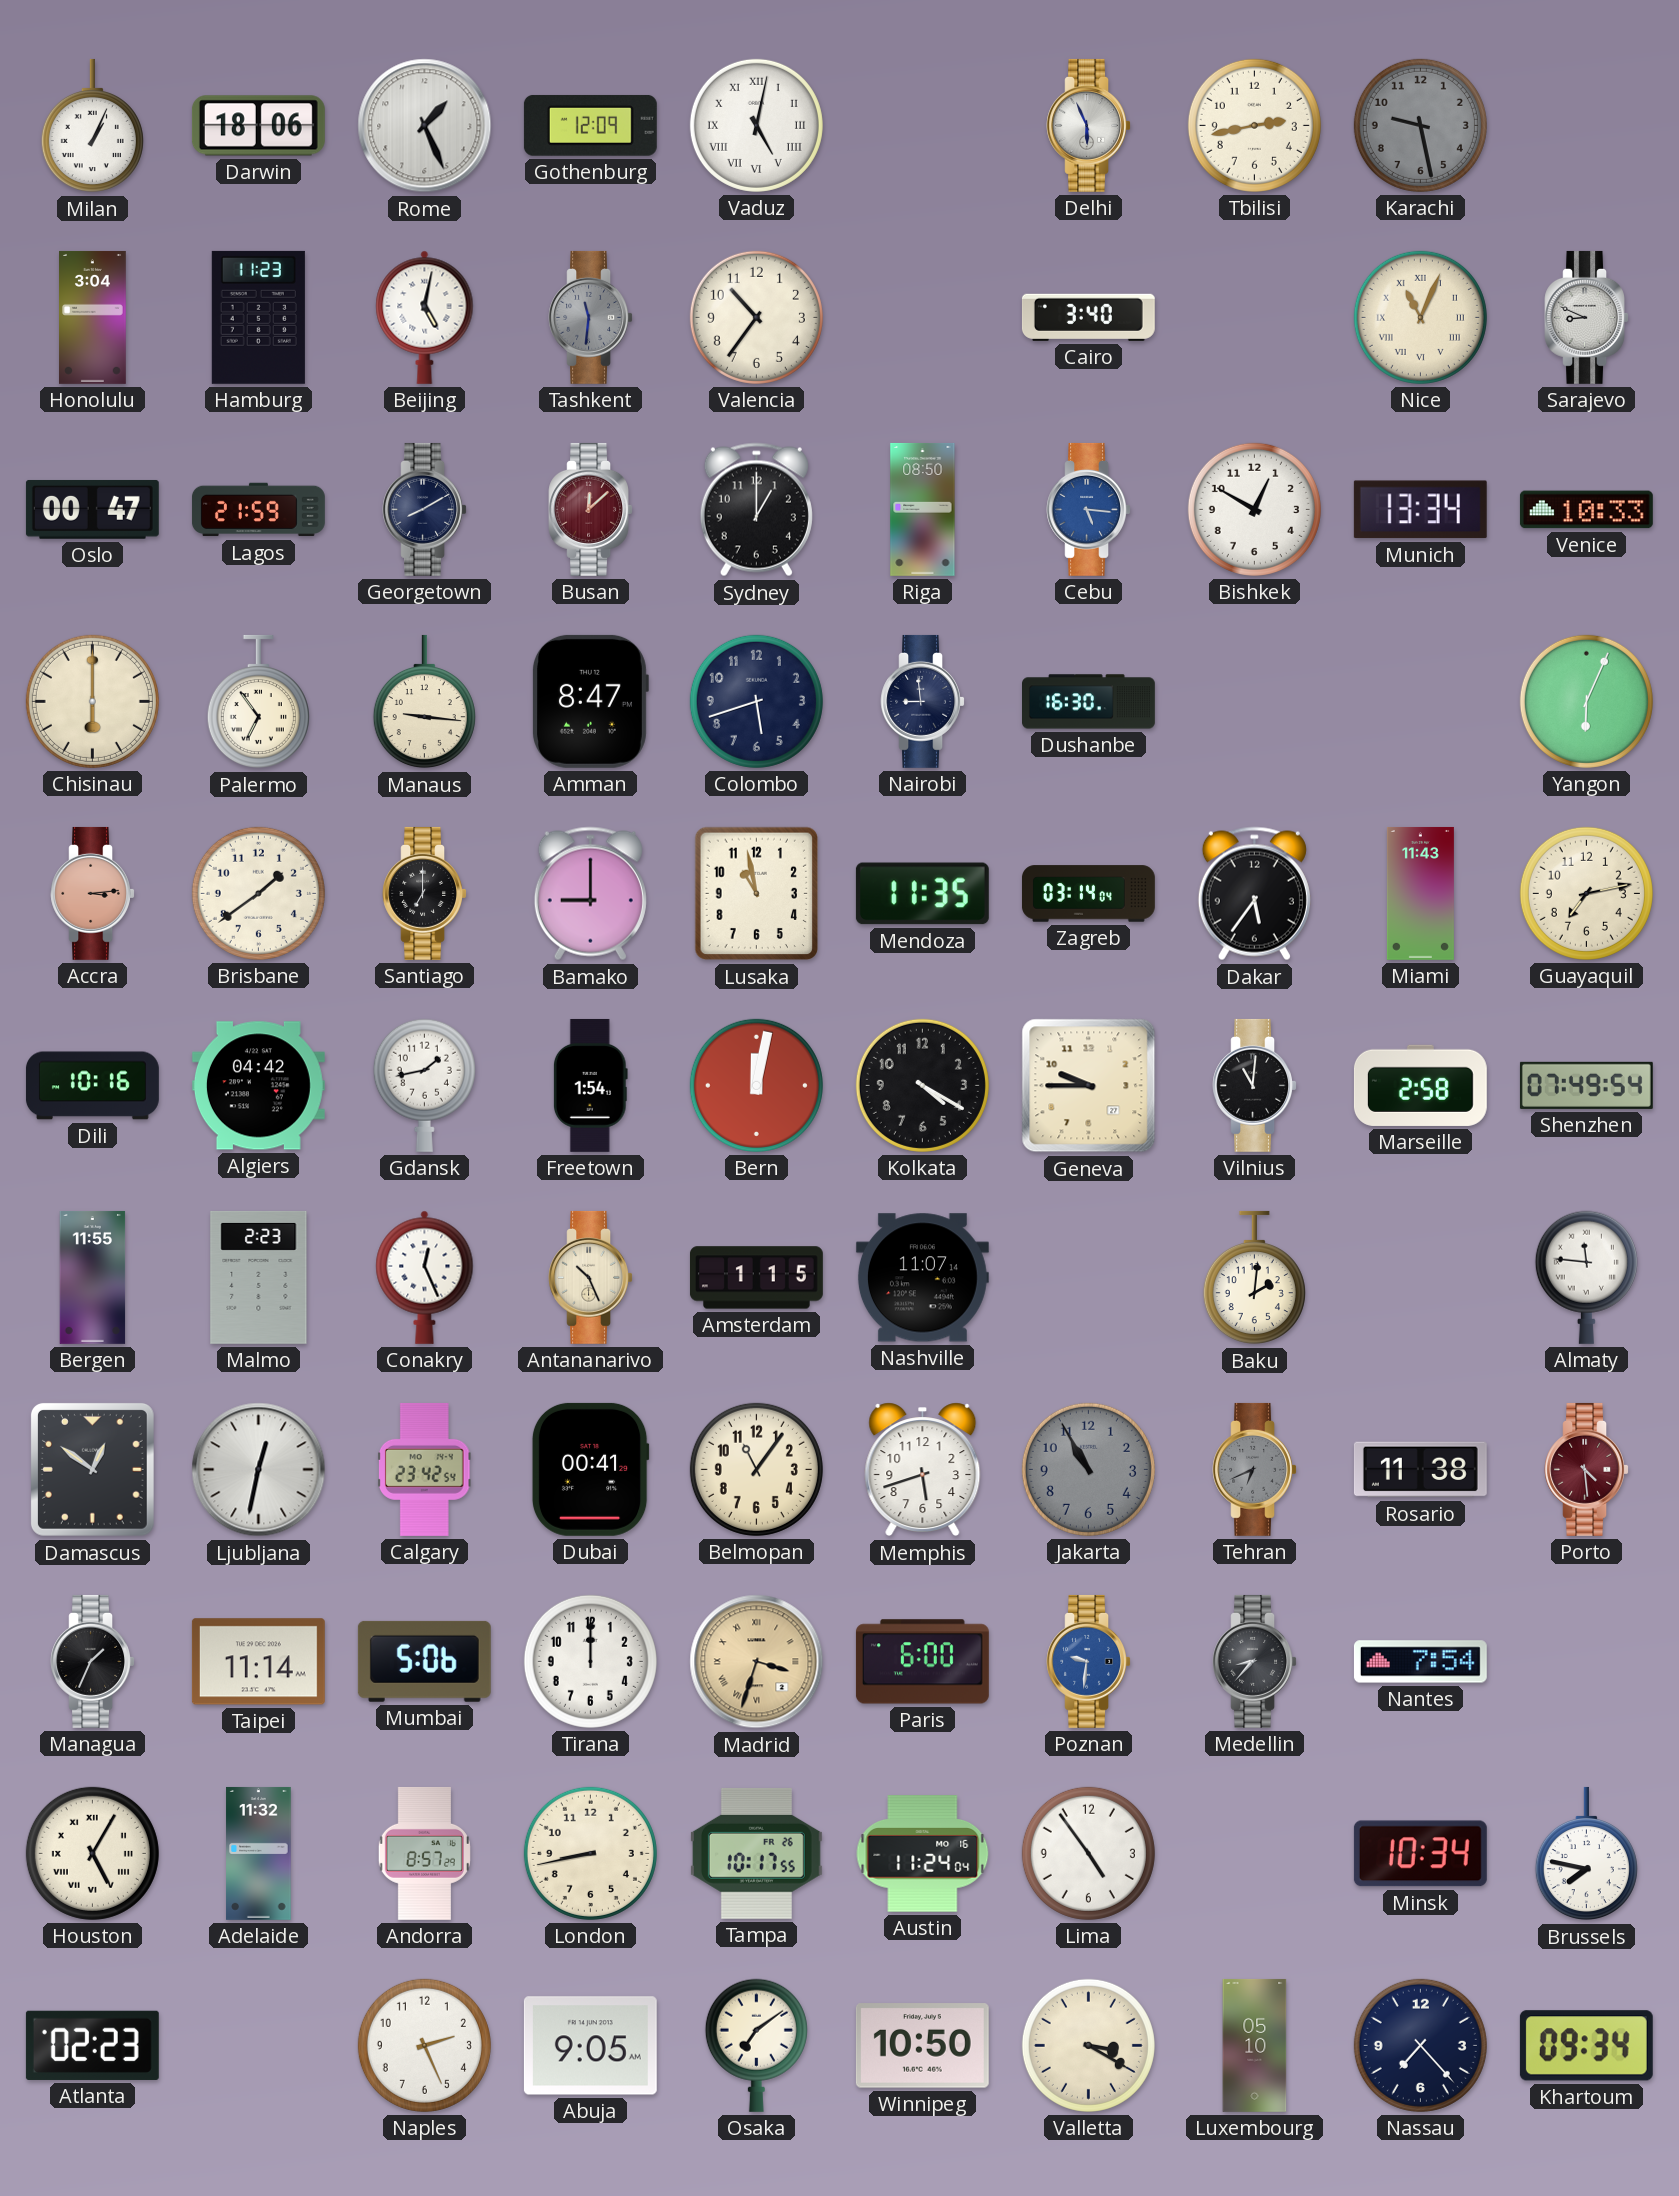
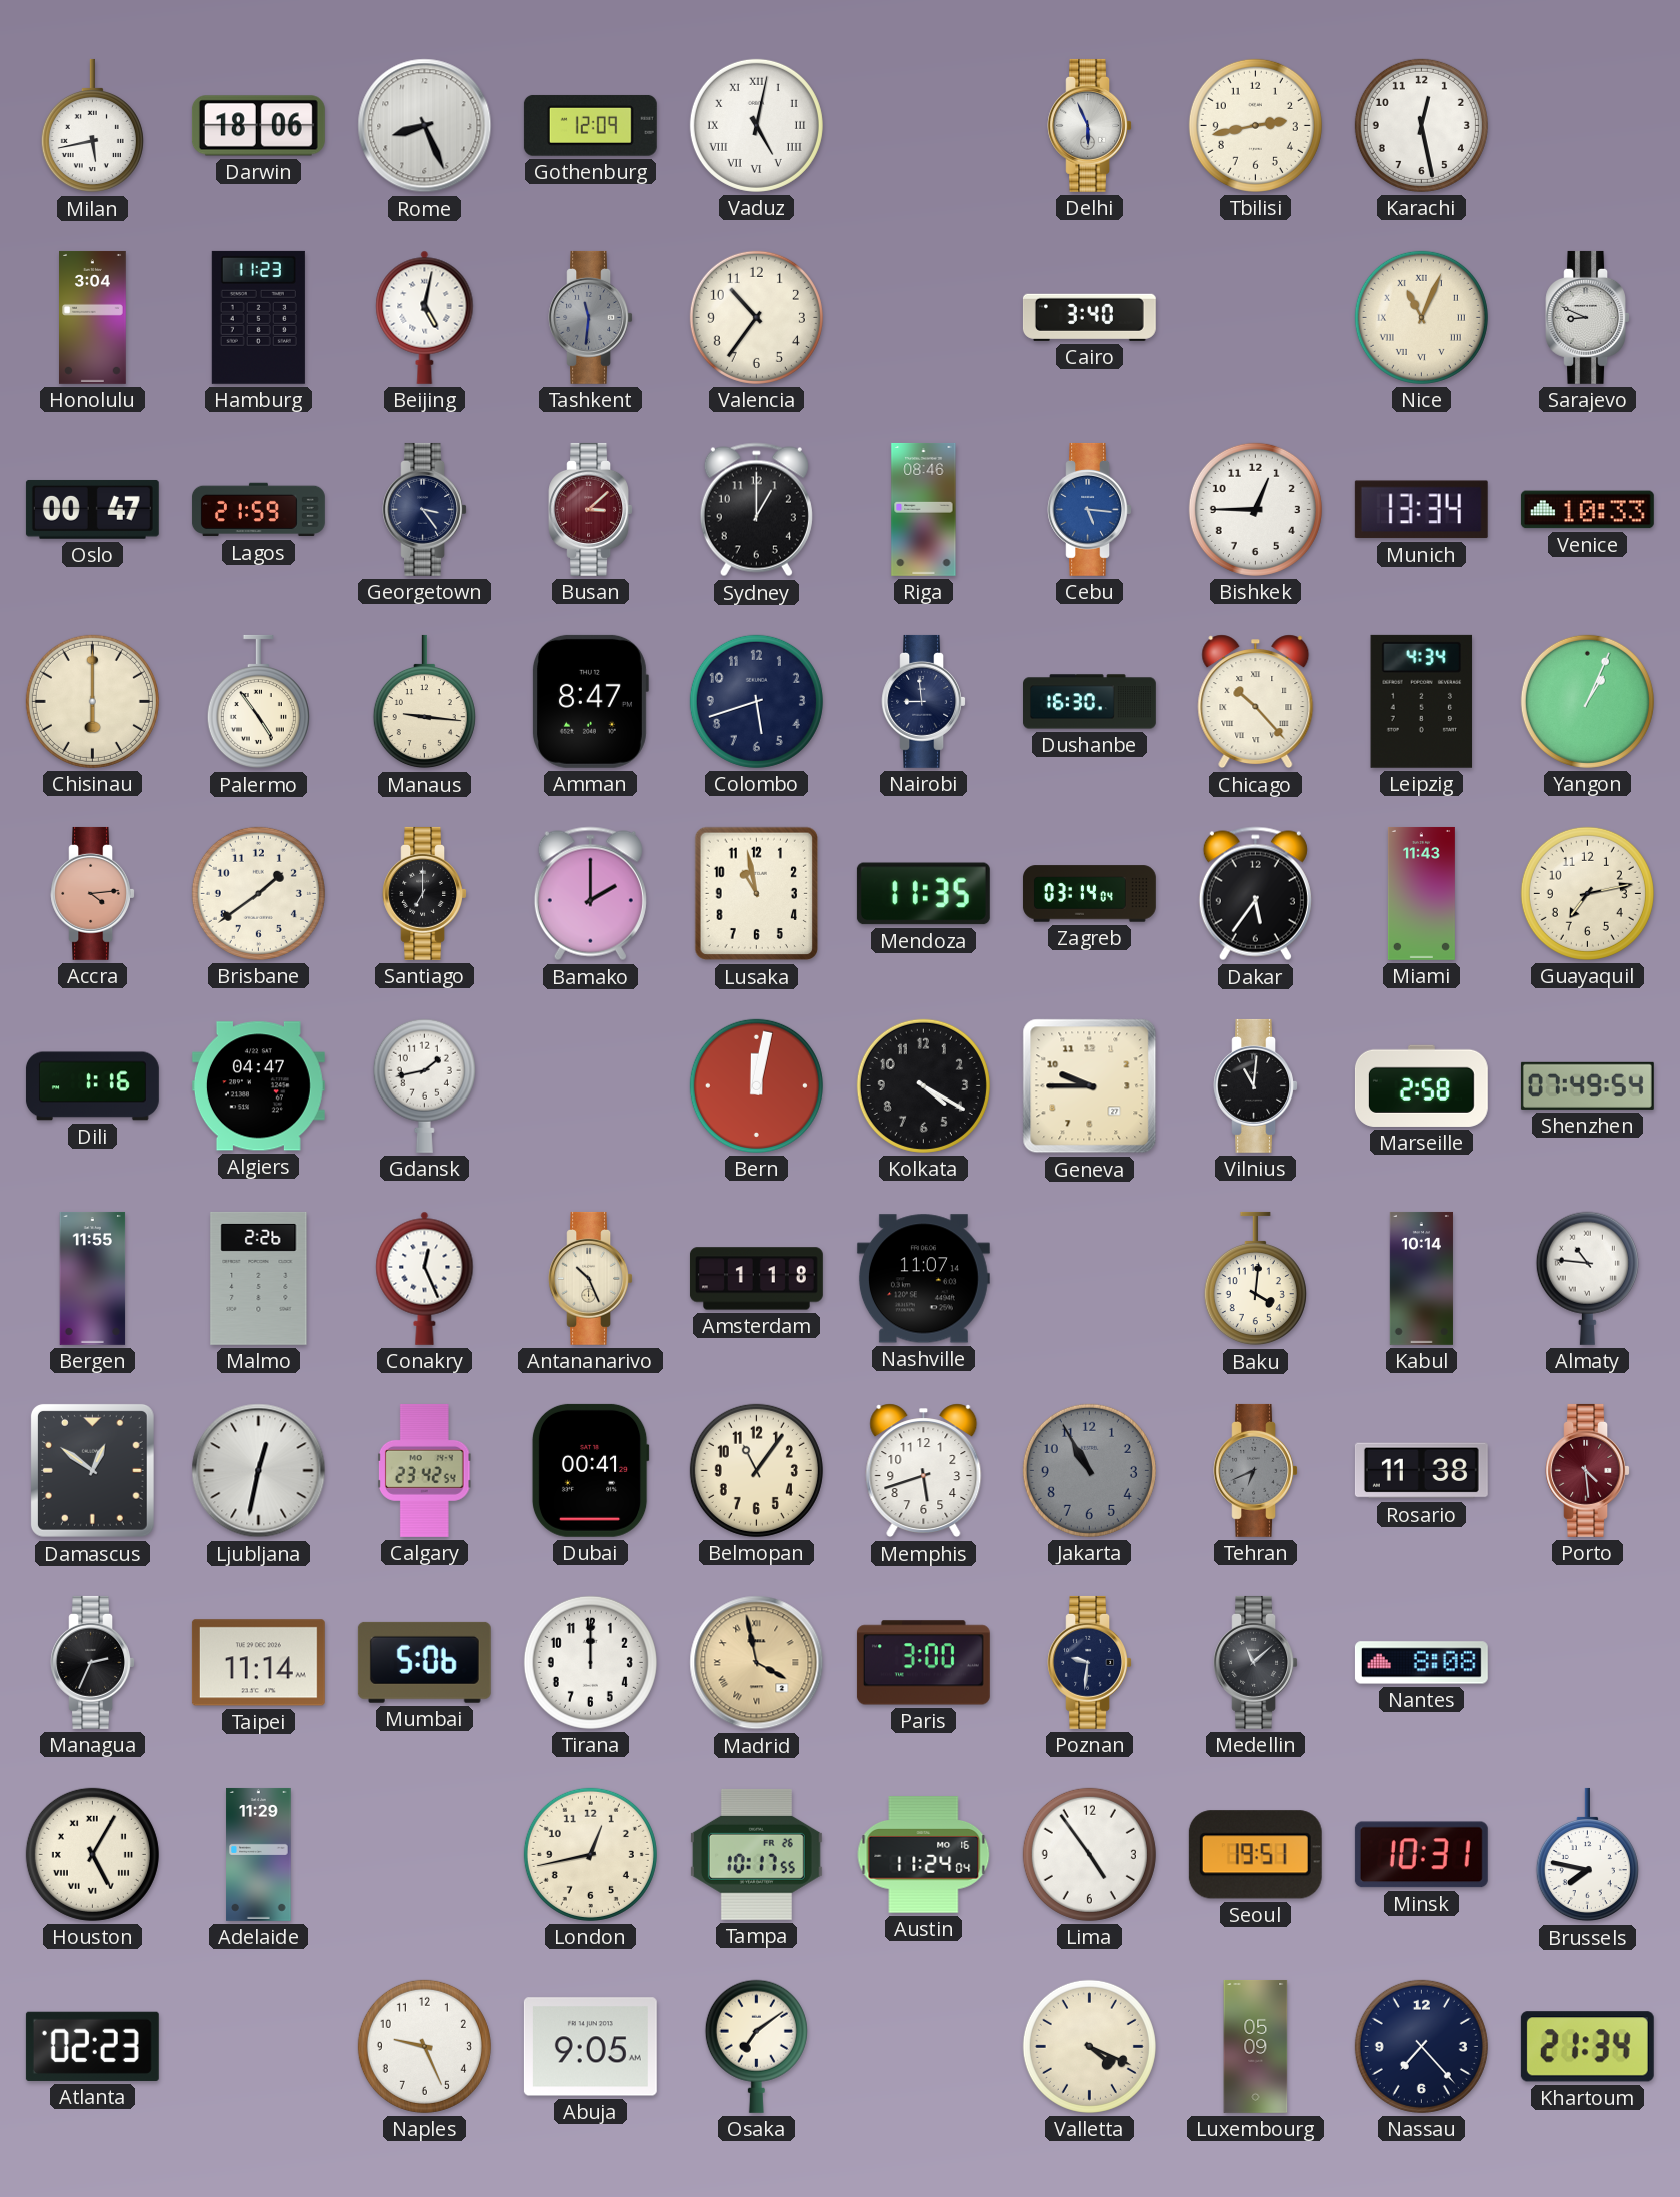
Milan: 1:04 -> 5:43
Rome: 1:26 -> 8:26
Karachi: 9:28 -> 12:28
Karachi dial: grey -> white
Georgetown: 8:10 -> 3:24
Busan: 12:08 -> 3:08
Riga: 08:50 -> 08:46
Bishkek: 12:50 -> 12:45
Palermo: 6:54 -> 4:54
Chicago: none -> 10:23
Leipzig: none -> 4:34
Yangon: 6:04 -> 1:04
Accra: 3:14 -> 4:14
Bamako: 9:00 -> 2:00
Dili: 10:16 -> 1:16
Algiers: 04:42 -> 04:47
Freetown: 1:54 -> none
Malmo: 2:23 -> 2:26
Amsterdam: 1:15 -> 1:18
Baku: 2:01 -> 4:01
Kabul: none -> 10:14
Almaty: 11:46 -> 10:46
Managua: 1:34 -> 2:34
Madrid: 3:33 -> 3:58
Paris: 6:00 -> 3:00
Poznan dial: blue -> navy
Medellin: 8:37 -> 11:08
Nantes: 7:54 -> 8:08
Adelaide: 11:32 -> 11:29
Andorra: 8:57 -> none
London: 8:43 -> 12:43
Seoul: none -> 19:51
Minsk: 10:34 -> 10:31
Naples: 2:26 -> 9:26
Winnipeg: 10:50 -> none
Valletta: 3:20 -> 4:19
Luxembourg: 05:10 -> 05:09
Khartoum: 09:34 -> 21:34
